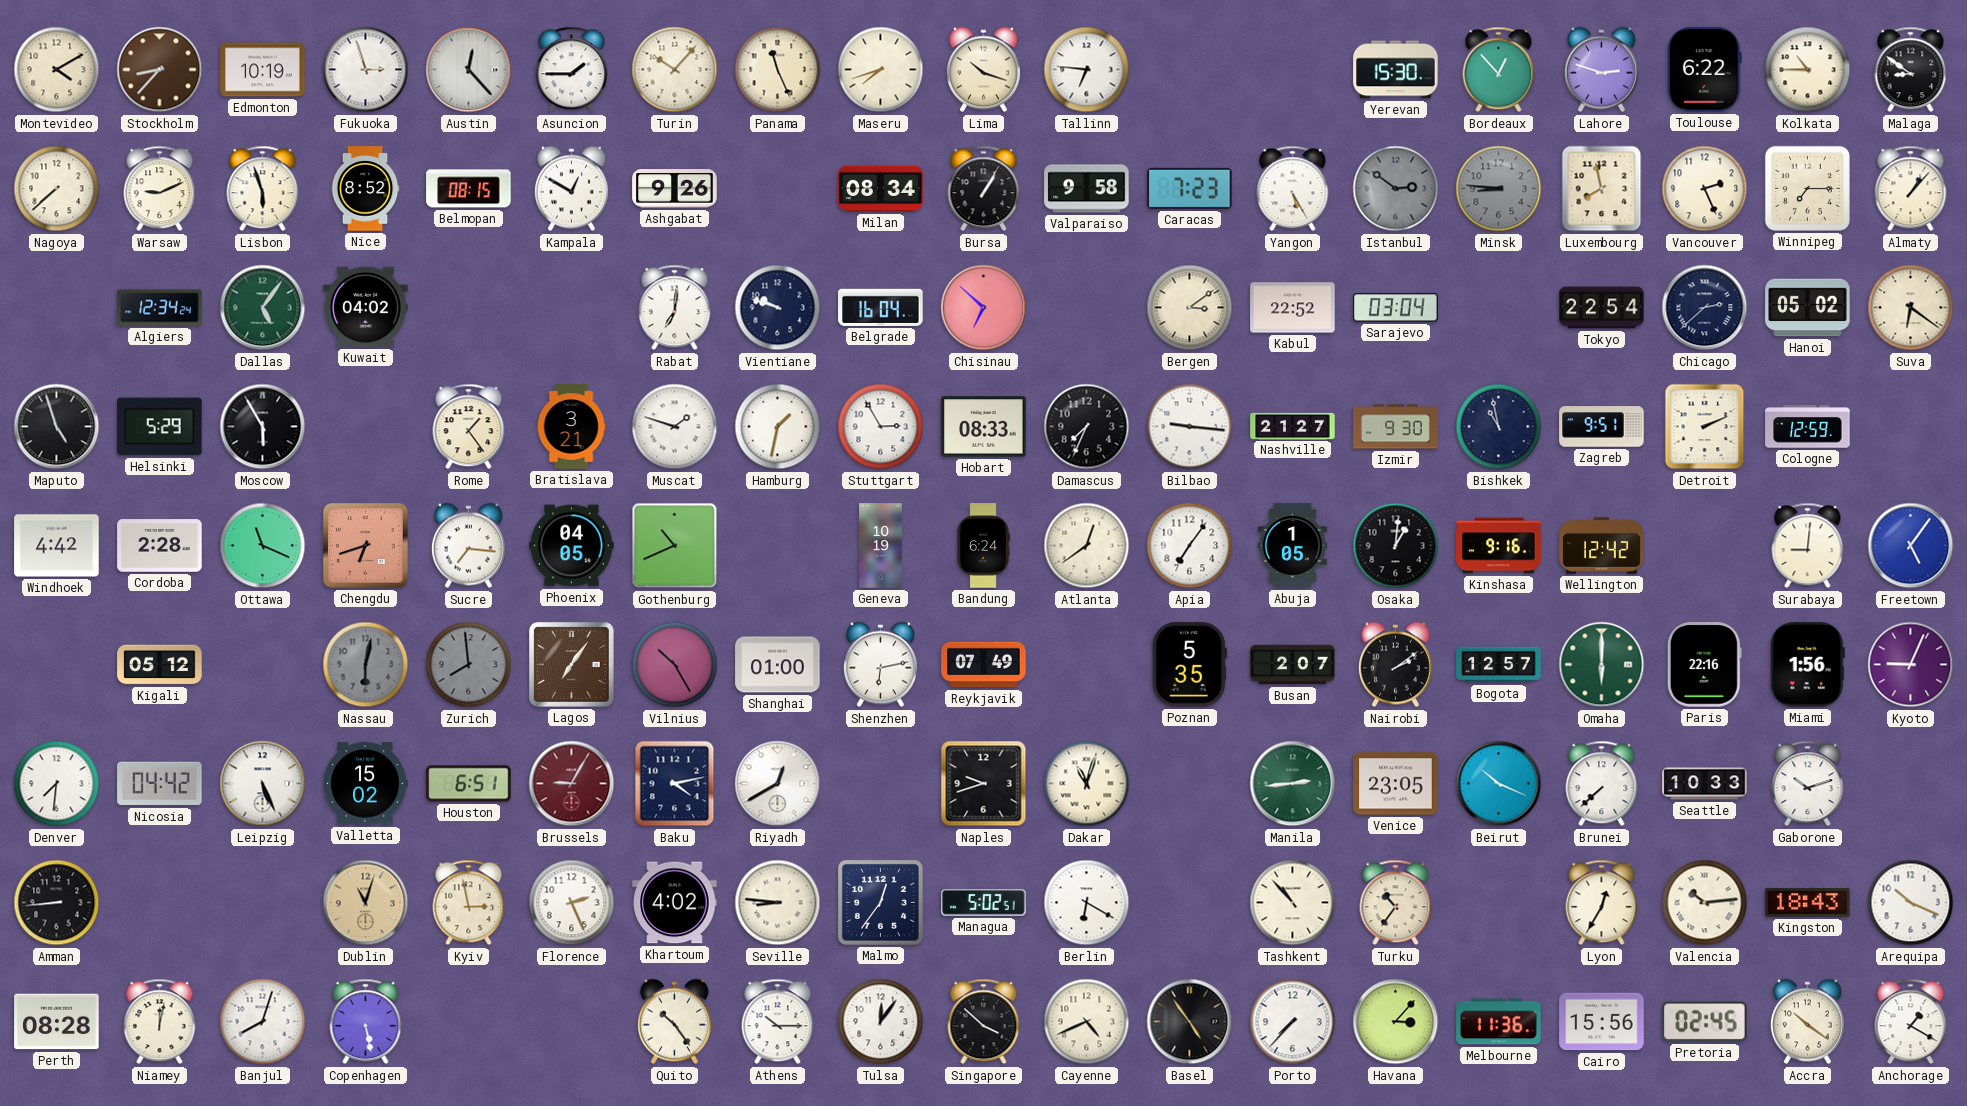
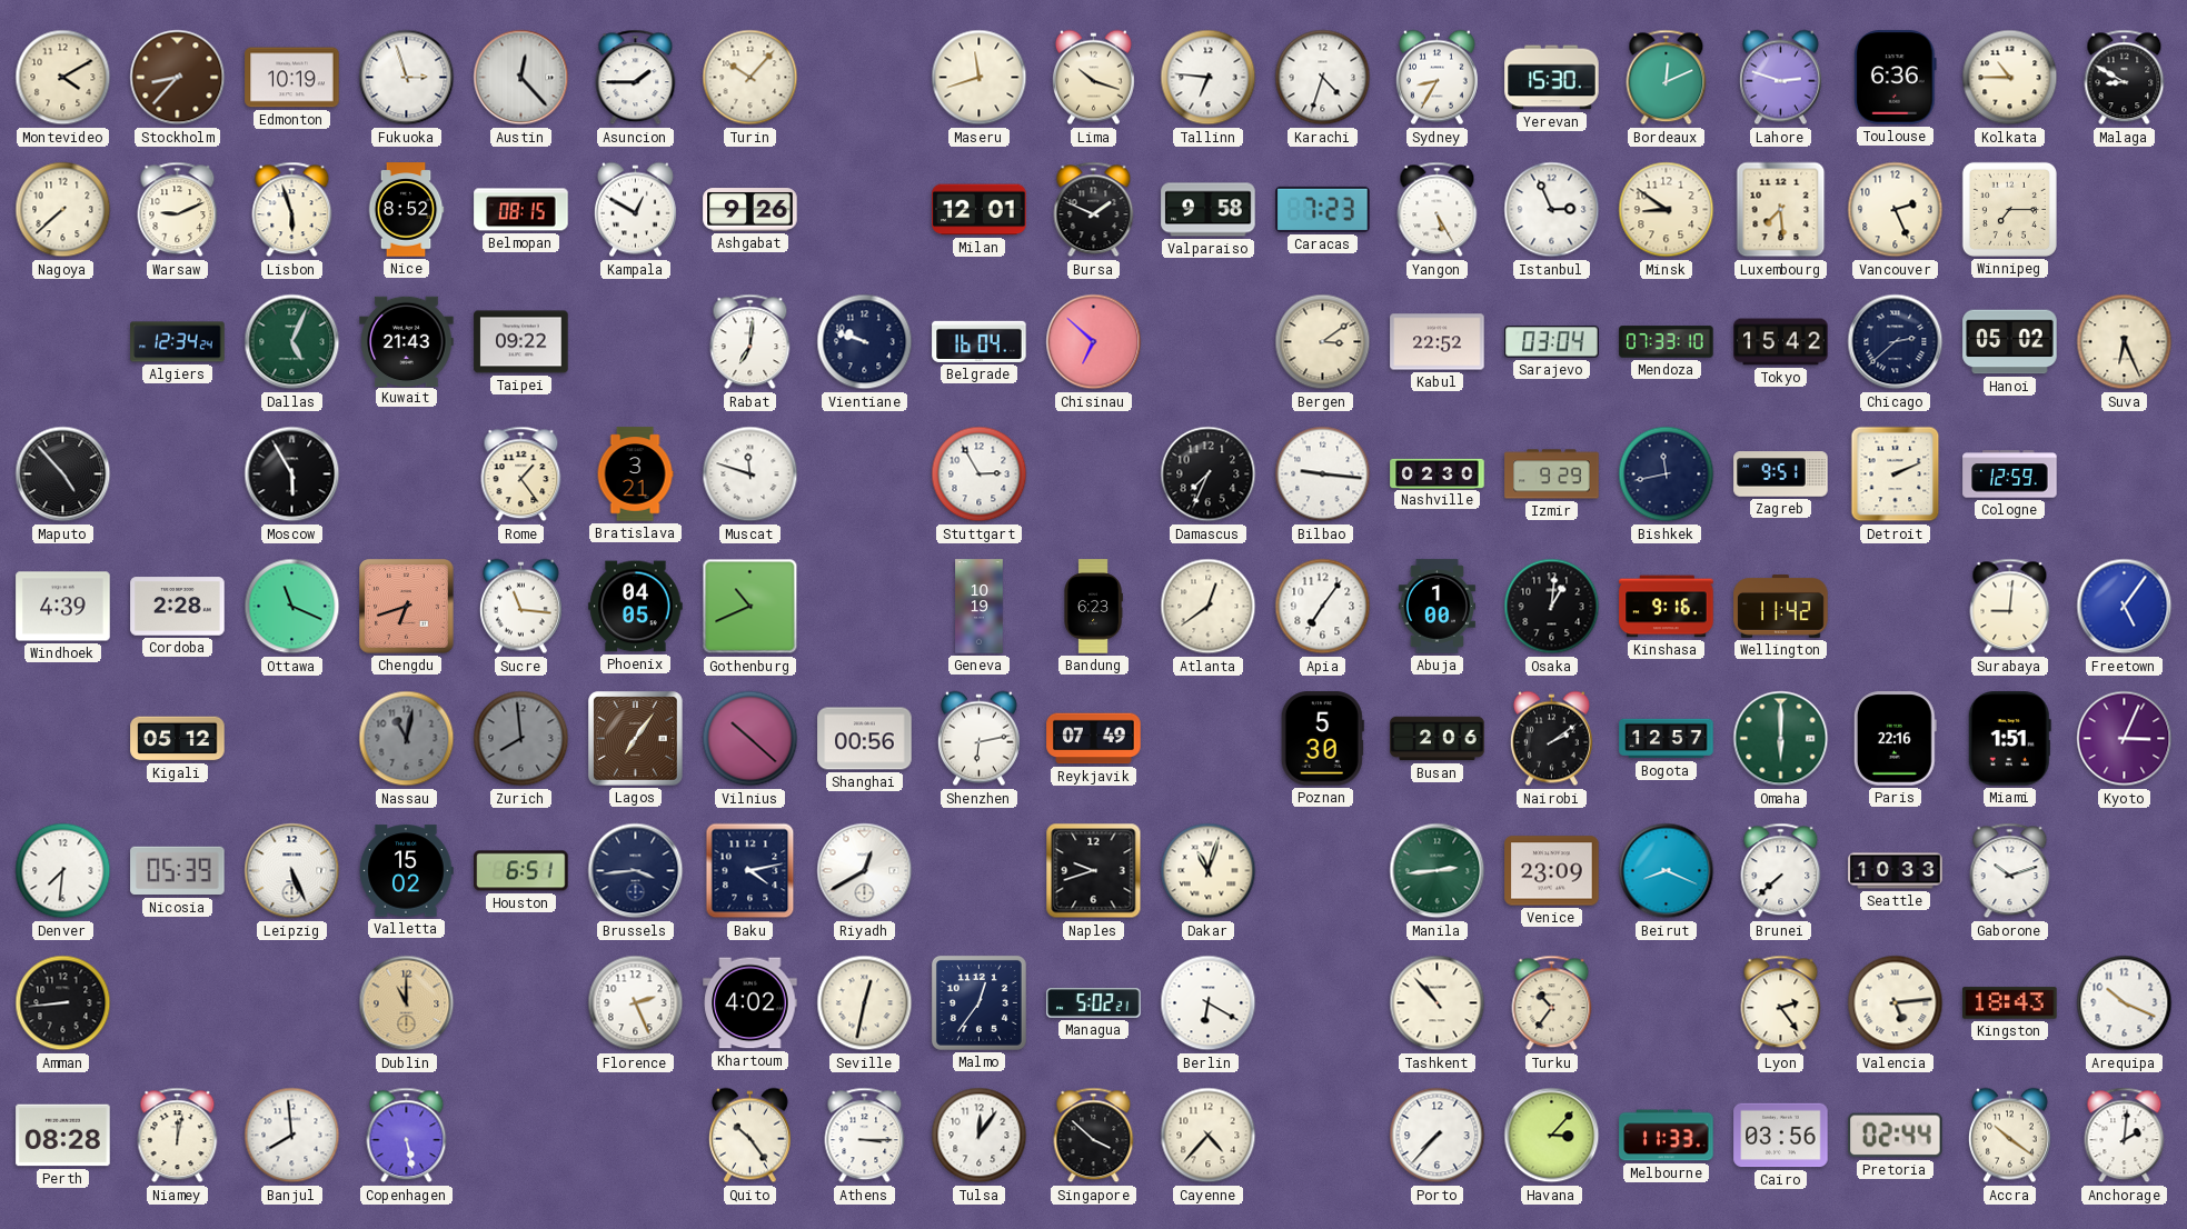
Panama: 11:26 -> none
Maseru: 7:42 -> 11:42
Karachi: none -> 4:33
Sydney: none -> 8:35
Bordeaux: 12:53 -> 12:11
Toulouse: 6:22 -> 6:36
Malaga: 8:51 -> 8:50
Milan: 08:34 -> 12:01
Bursa: 1:05 -> 1:49
Istanbul: 2:51 -> 2:56
Istanbul dial: grey -> white
Minsk: 8:46 -> 8:51
Minsk dial: grey -> cream
Luxembourg: 7:58 -> 7:29
Almaty: 1:07 -> none
Dallas: 5:06 -> 5:04
Kuwait: 04:02 -> 21:43
Taipei: none -> 09:22
Mendoza: none -> 07:33
Tokyo: 22:54 -> 15:42
Suva: 6:21 -> 6:26
Maputo: 4:57 -> 4:53
Helsinki: 5:29 -> none
Muscat: 1:48 -> 11:48
Hamburg: 1:32 -> none
Hobart: 08:33 -> none
Nashville: 21:27 -> 02:30
Izmir: 9:30 -> 9:29
Bishkek: 10:58 -> 11:43
Windhoek: 4:42 -> 4:39
Sucre: 7:16 -> 11:16
Bandung: 6:24 -> 6:23
Abuja: 1:05 -> 1:00
Wellington: 12:42 -> 11:42
Nassau: 6:02 -> 11:02
Vilnius: 10:25 -> 10:22
Shanghai: 01:00 -> 00:56
Poznan: 5:35 -> 5:30
Busan: 2:07 -> 2:06
Miami: 1:56 -> 1:51
Kyoto: 9:04 -> 3:04
Nicosia: 04:42 -> 05:39
Brussels: 9:05 -> 3:44
Brussels dial: burgundy -> navy
Venice: 23:05 -> 23:09
Beirut: 10:19 -> 8:19
Dublin: 11:03 -> 11:00
Kyiv: 2:58 -> none
Seville: 8:46 -> 12:32
Managua: 5:02:51 -> 5:02:21
Lyon: 12:35 -> 2:24
Valencia: 10:14 -> 5:14
Banjul: 8:03 -> 7:59
Athens: 10:15 -> 3:15
Cayenne: 4:41 -> 4:37
Basel: 4:54 -> none
Melbourne: 11:36 -> 11:33
Cairo: 15:56 -> 03:56
Pretoria: 02:45 -> 02:44
Anchorage: 1:20 -> 2:01
